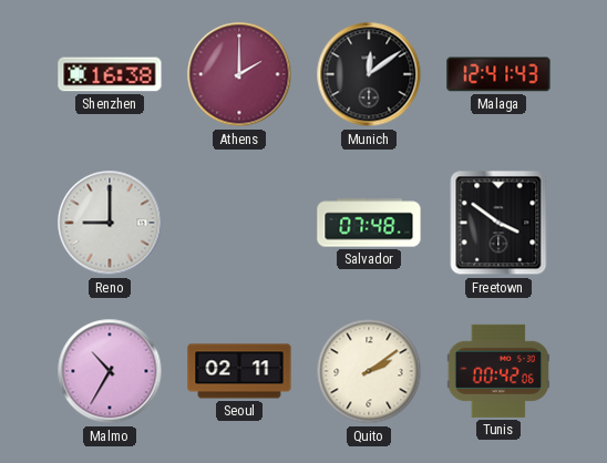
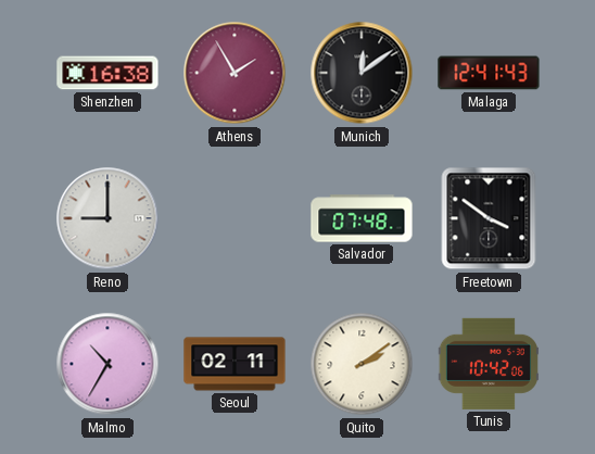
Athens: 2:00 -> 1:55
Tunis: 00:42 -> 10:42
